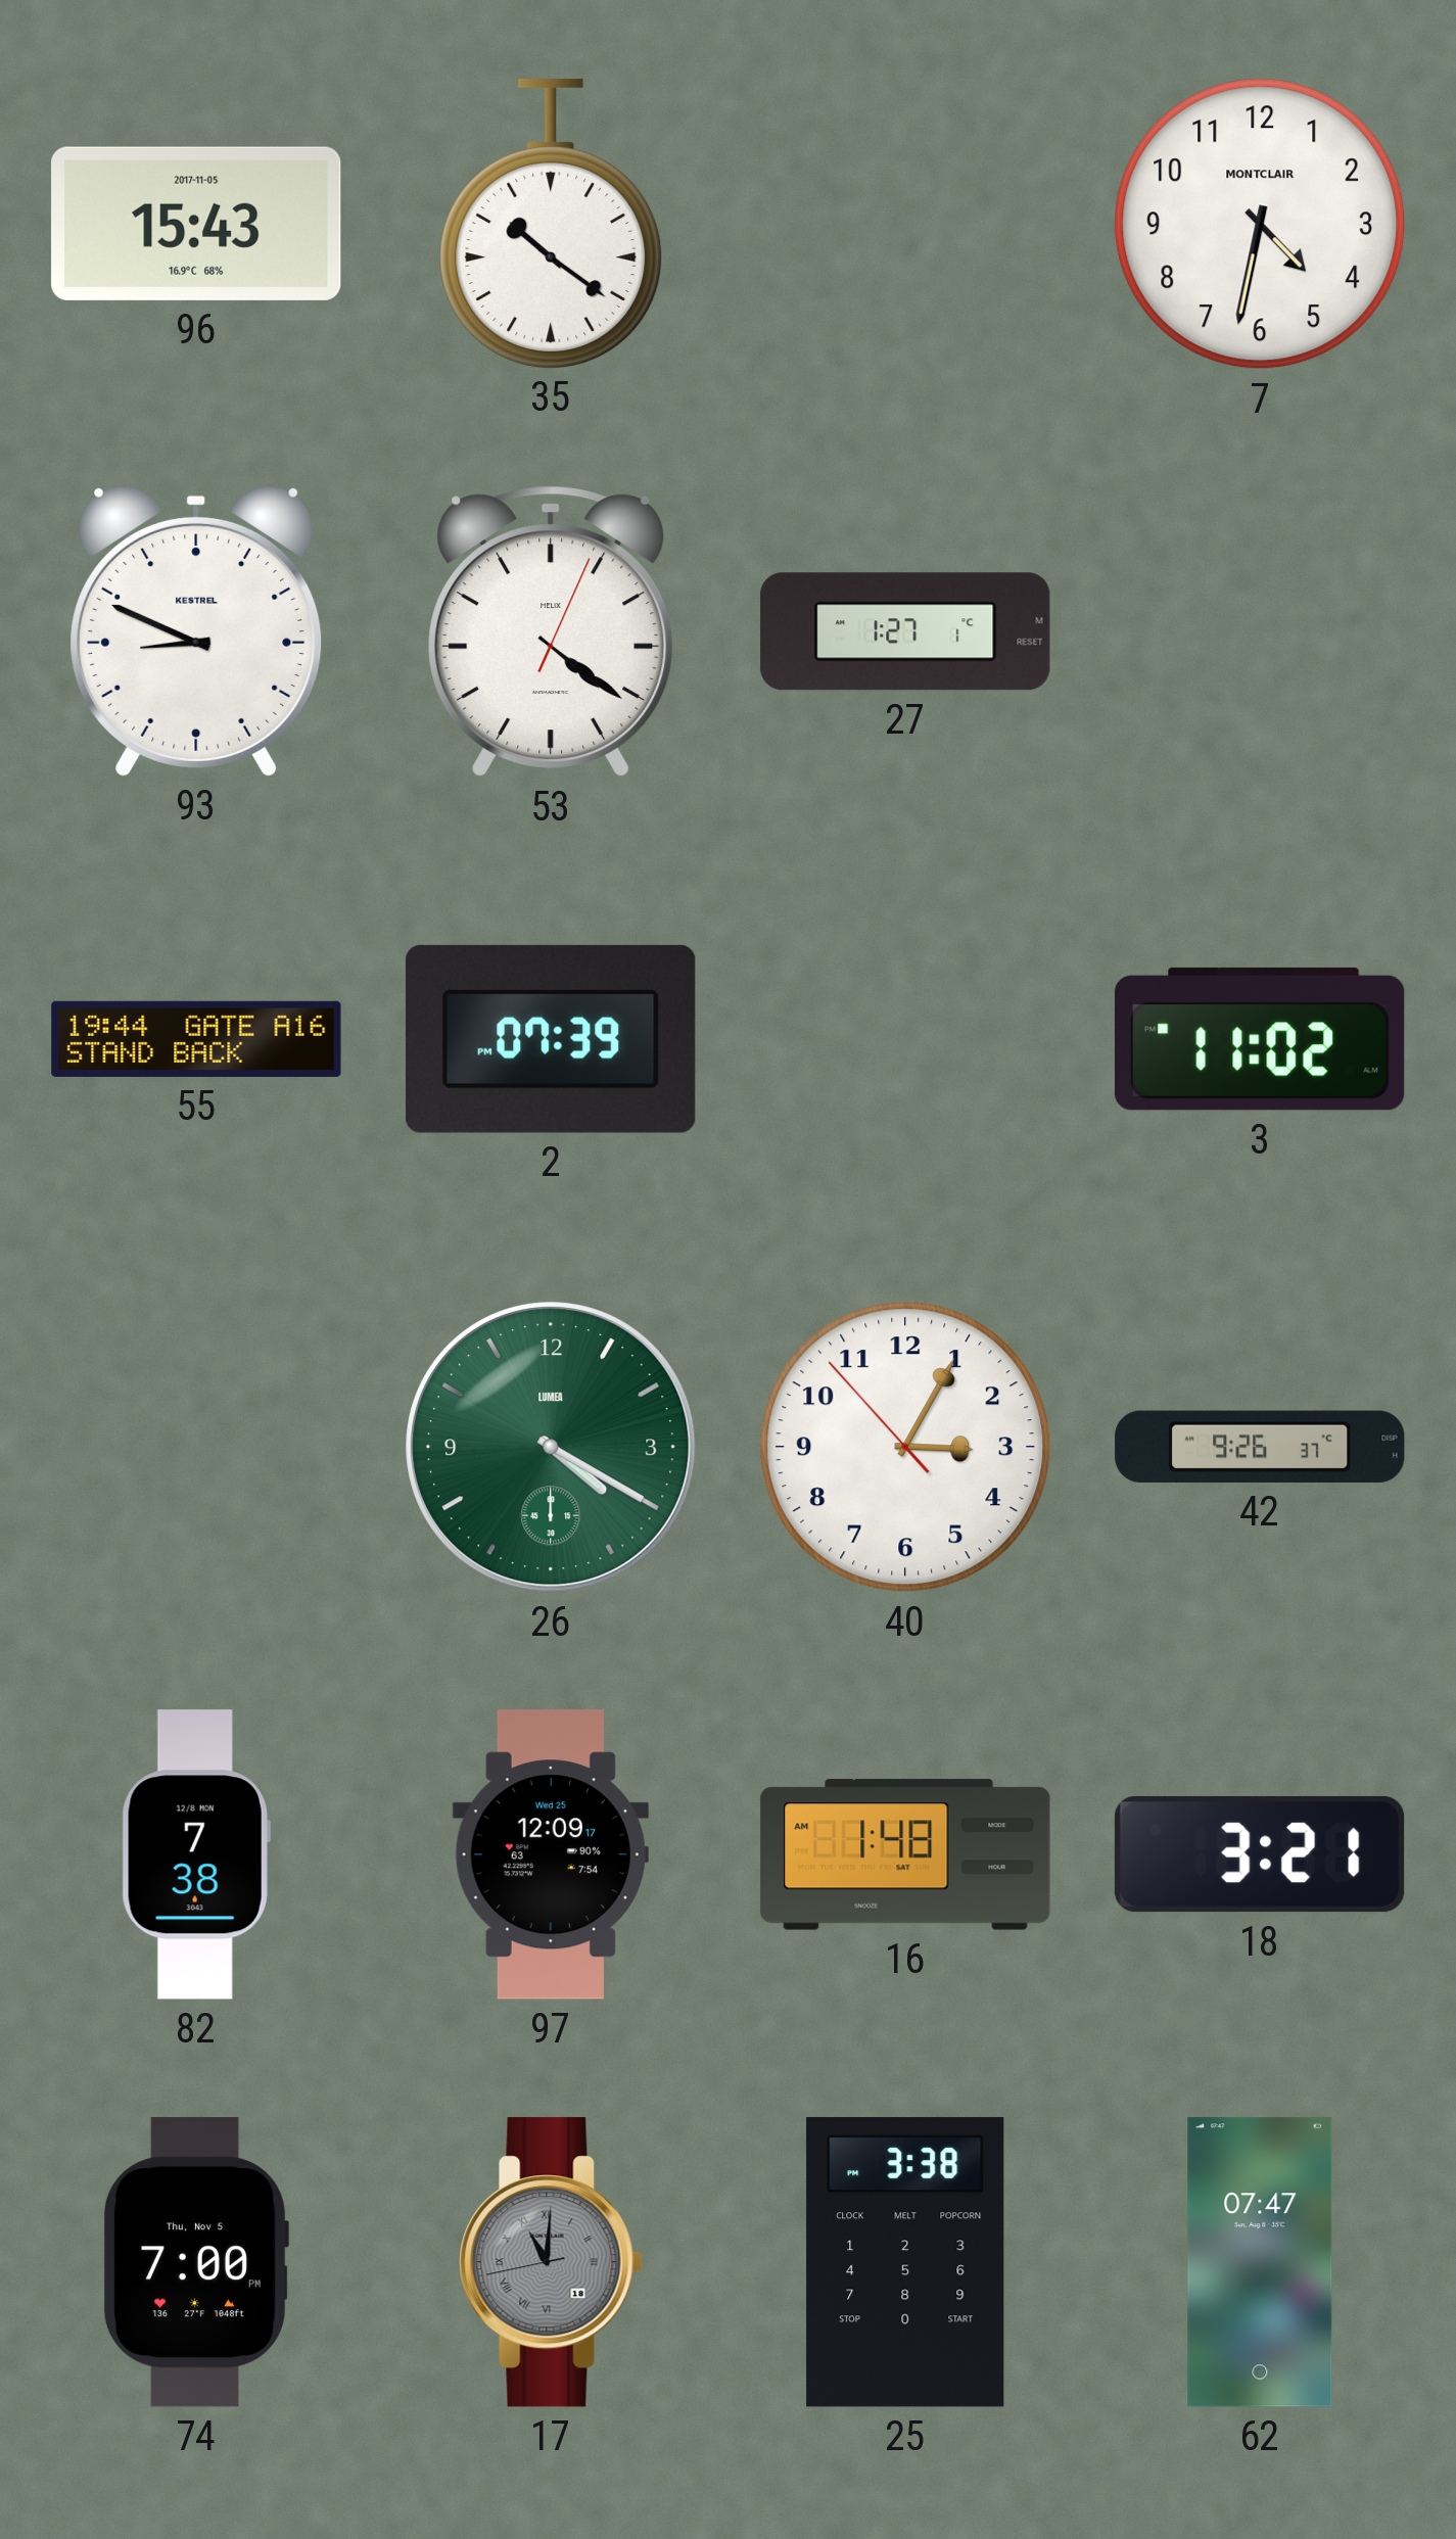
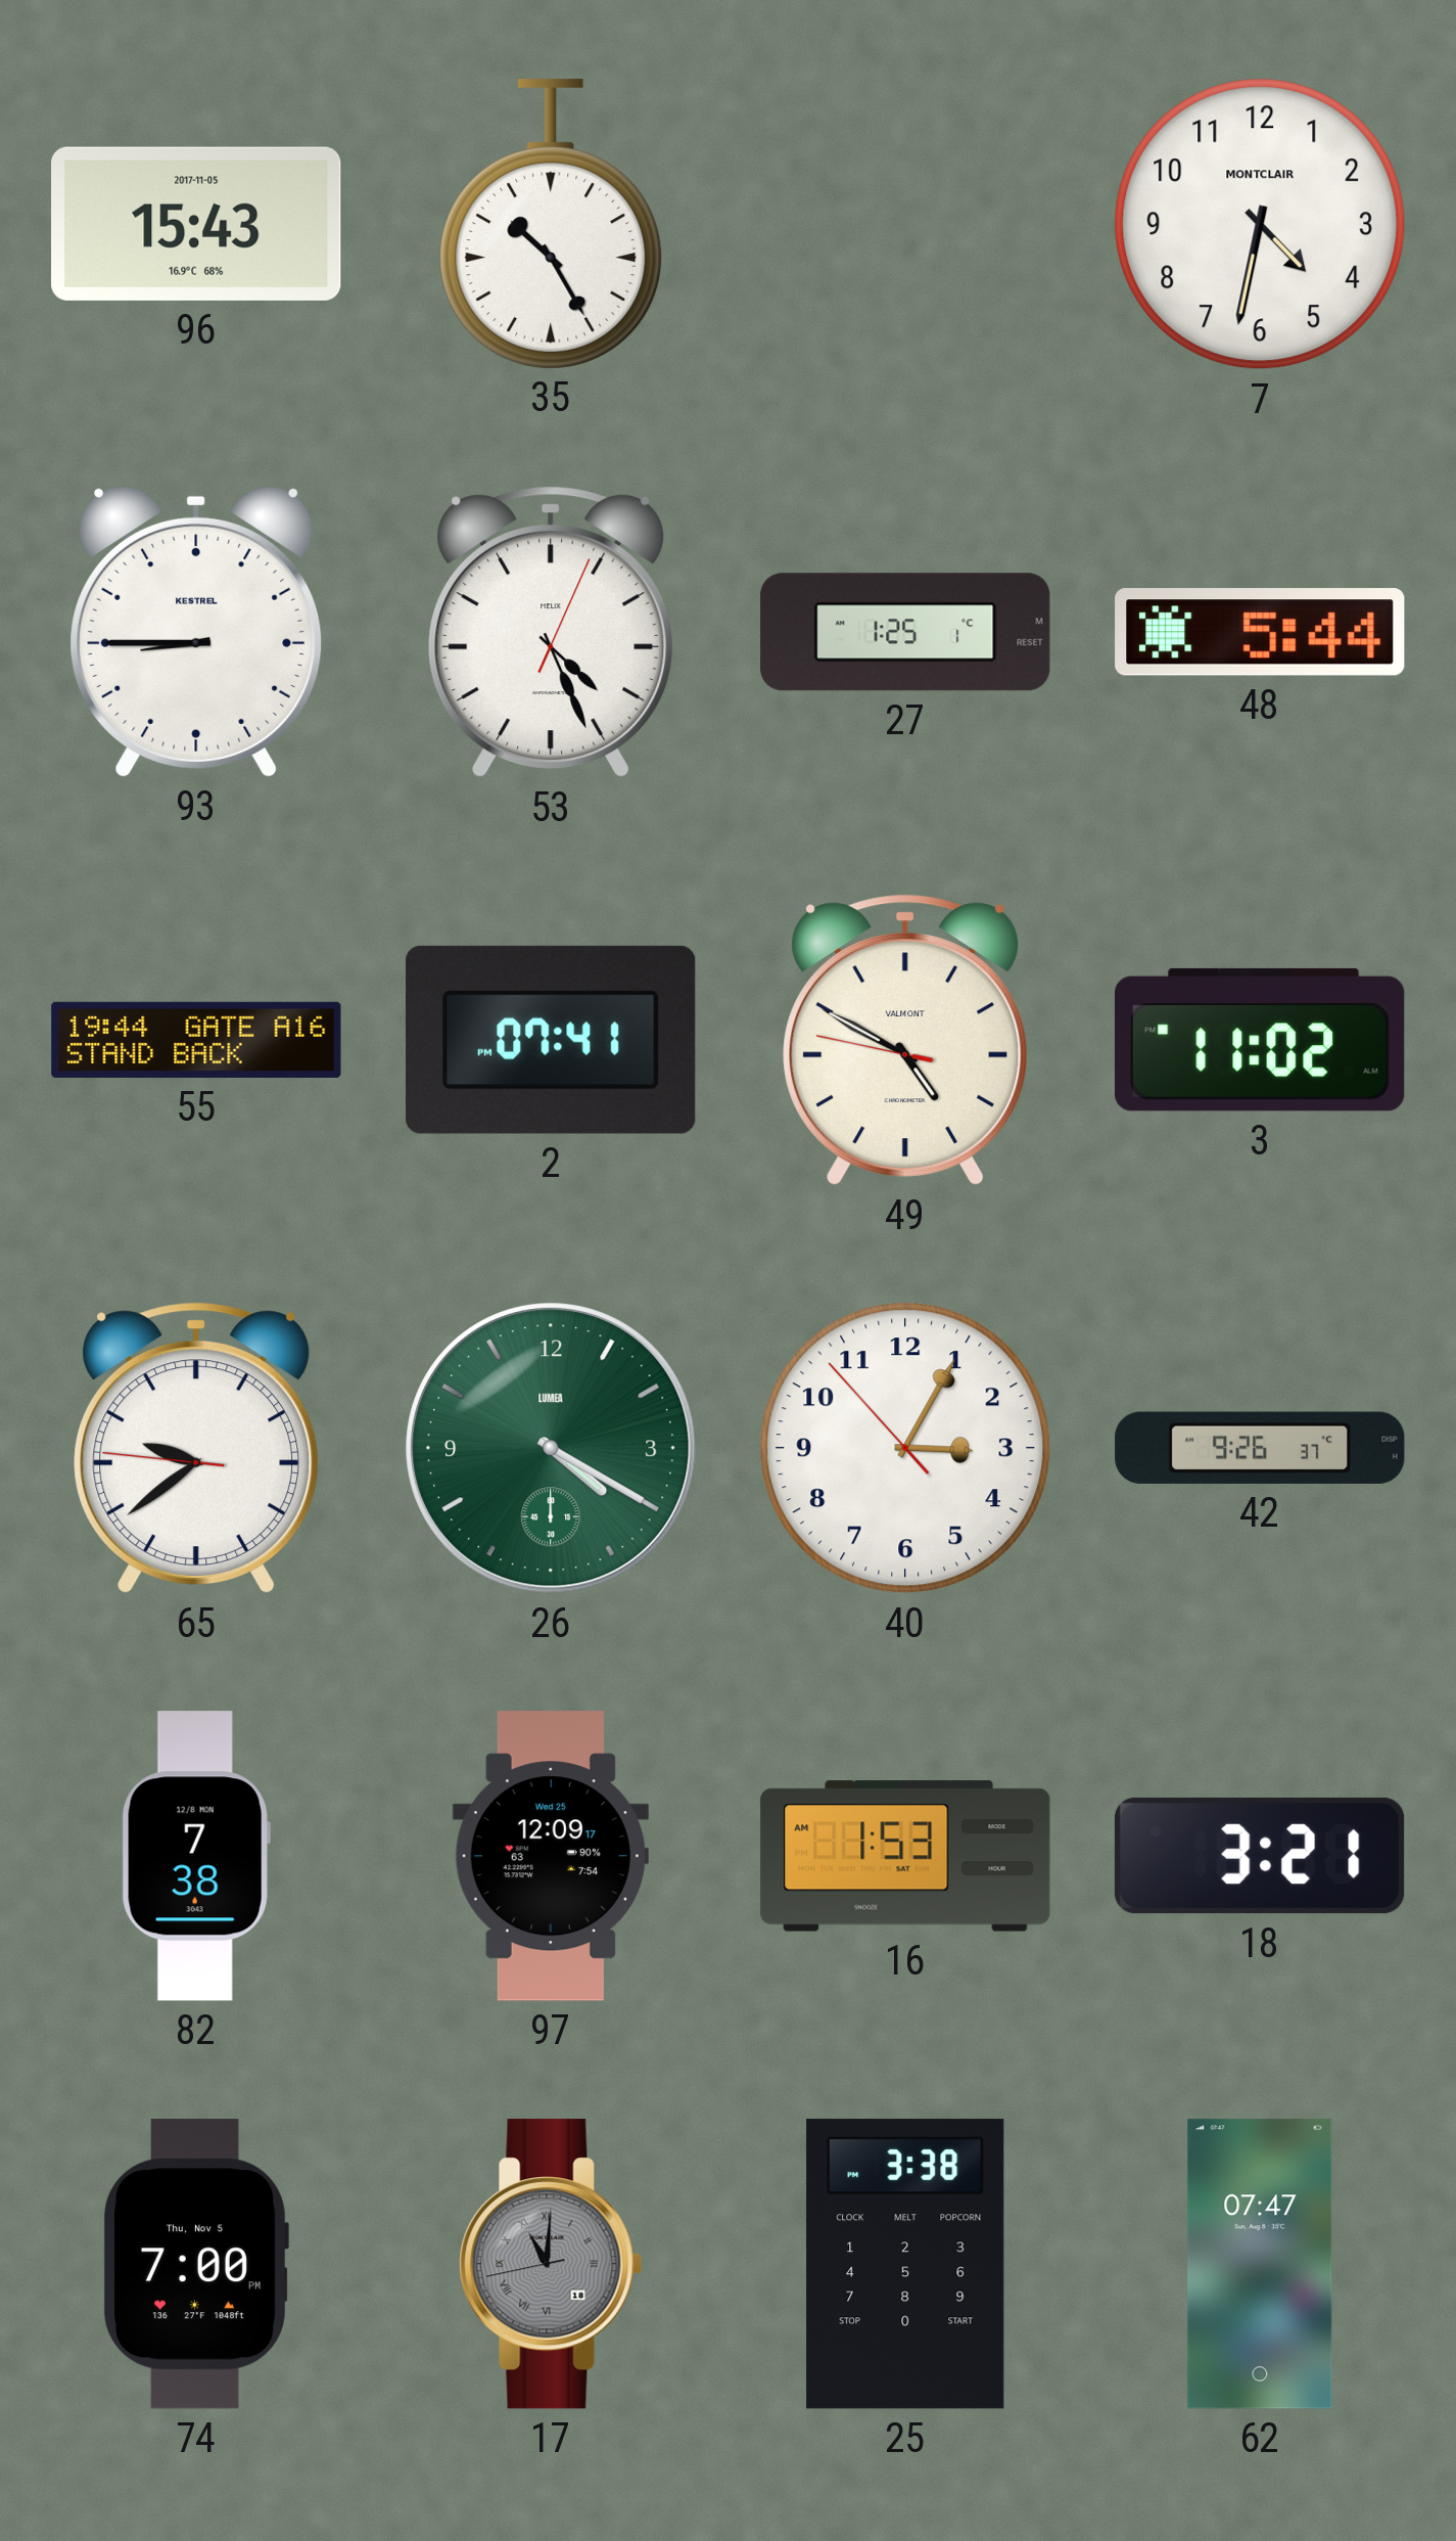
35: 10:21 -> 10:25
93: 8:49 -> 8:45
53: 4:21 -> 4:26
27: 1:27 -> 1:25
48: none -> 5:44
2: 07:39 -> 07:41
49: none -> 4:49
65: none -> 9:38
16: 1:48 -> 1:53
